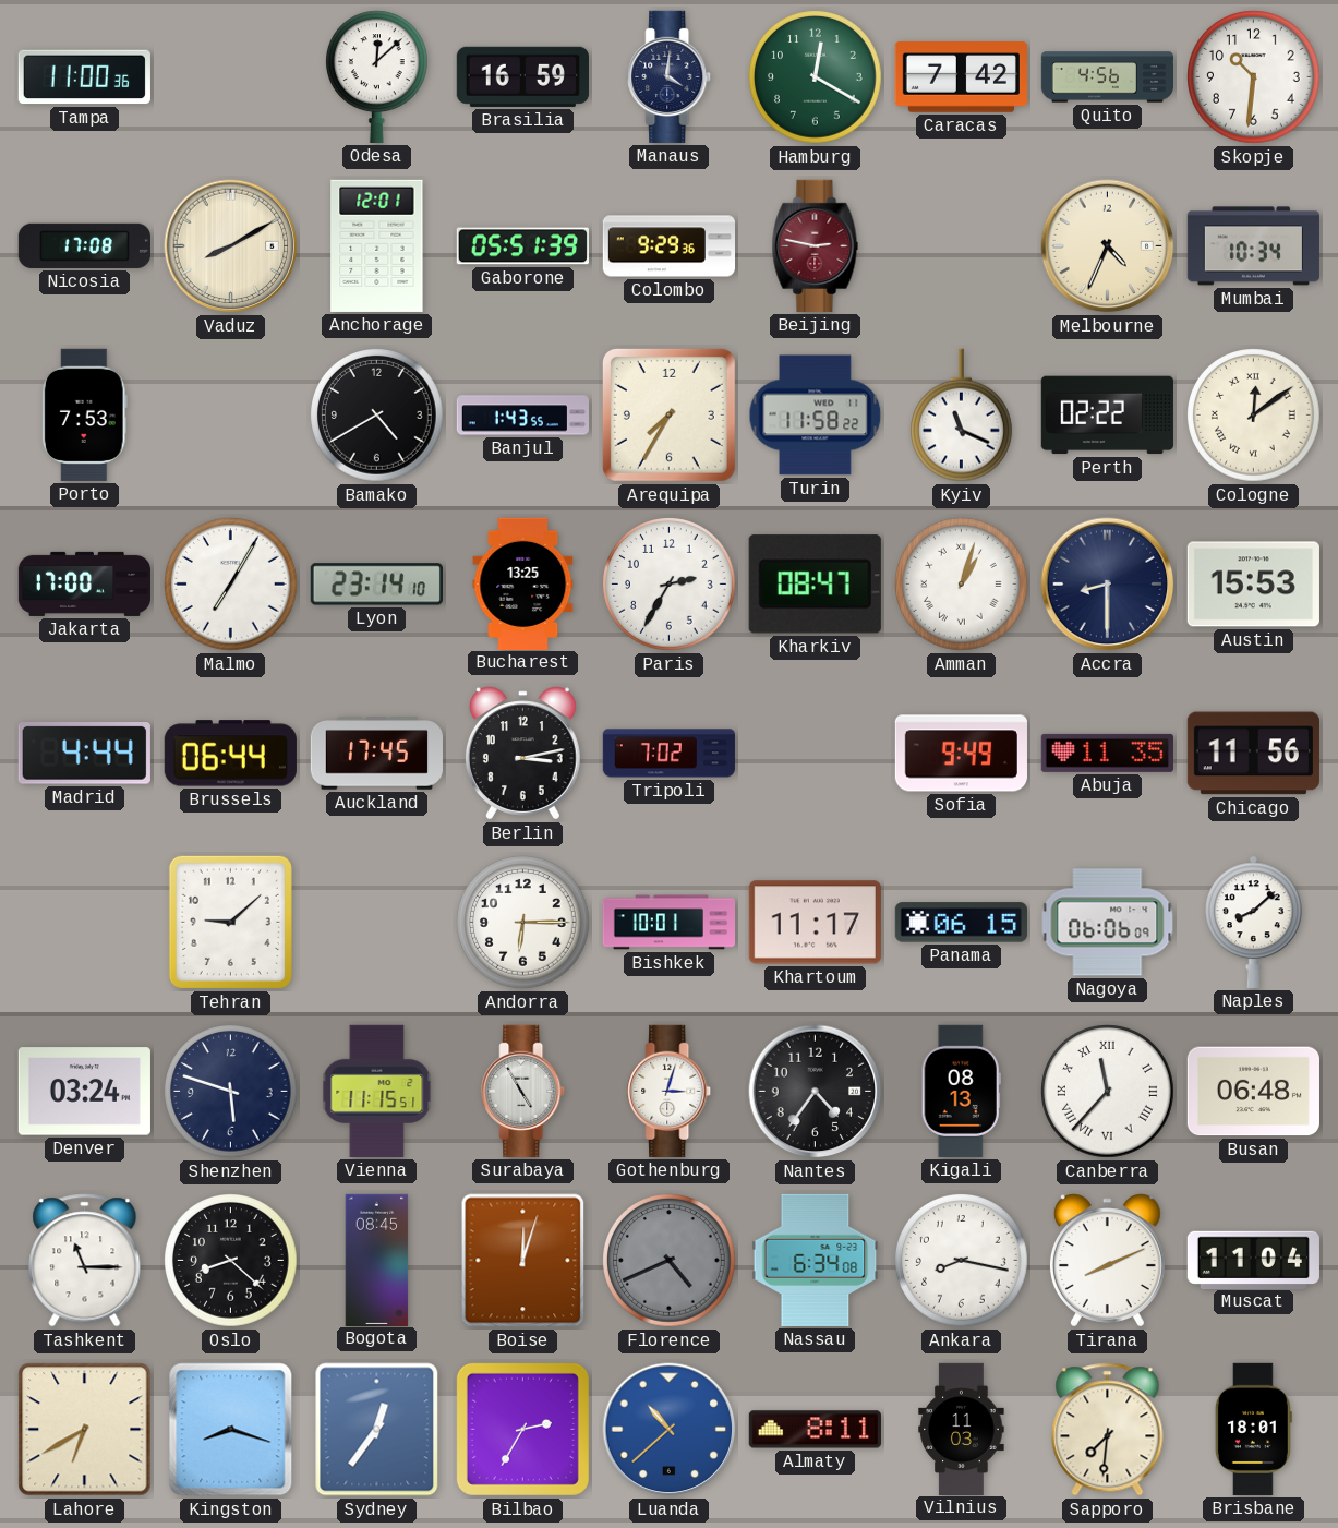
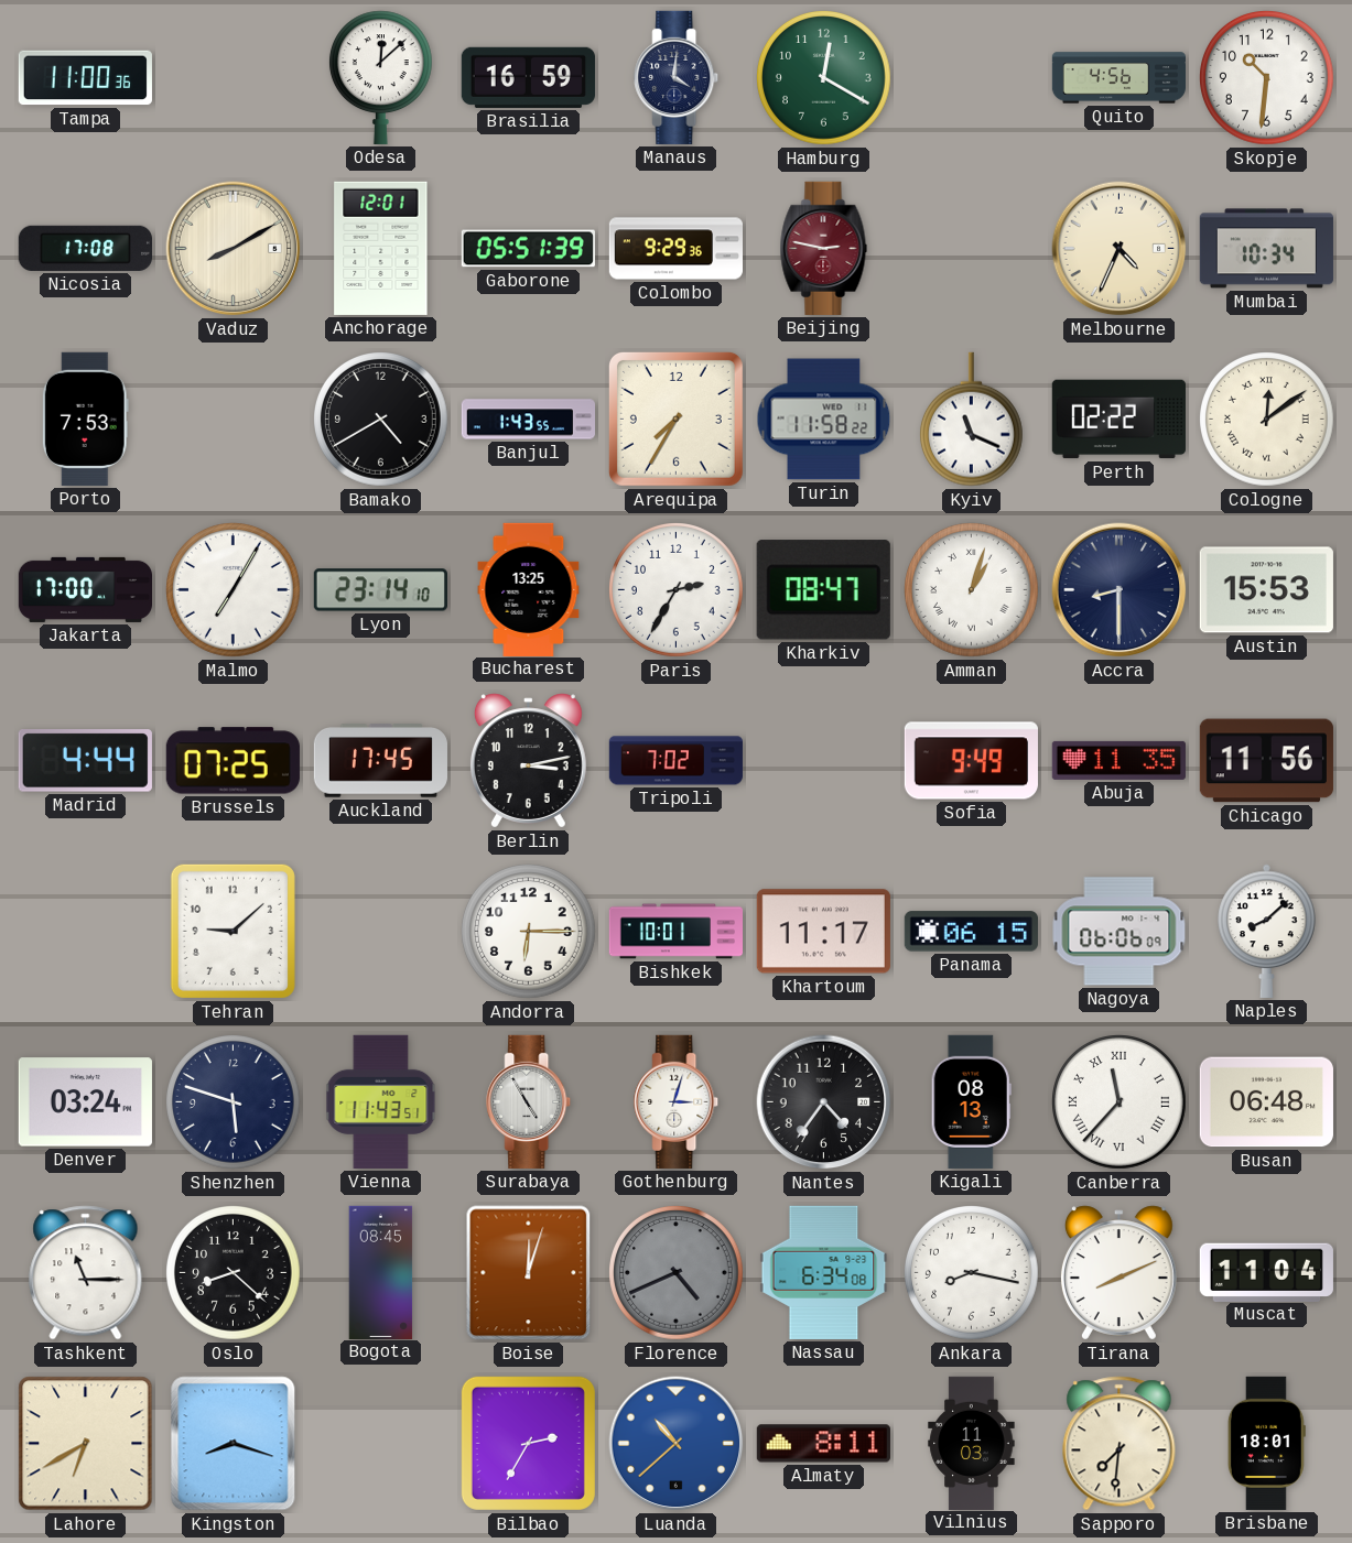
Caracas: 7:42 -> none
Brussels: 06:44 -> 07:25
Vienna: 11:15 -> 11:43
Sydney: 12:36 -> none
